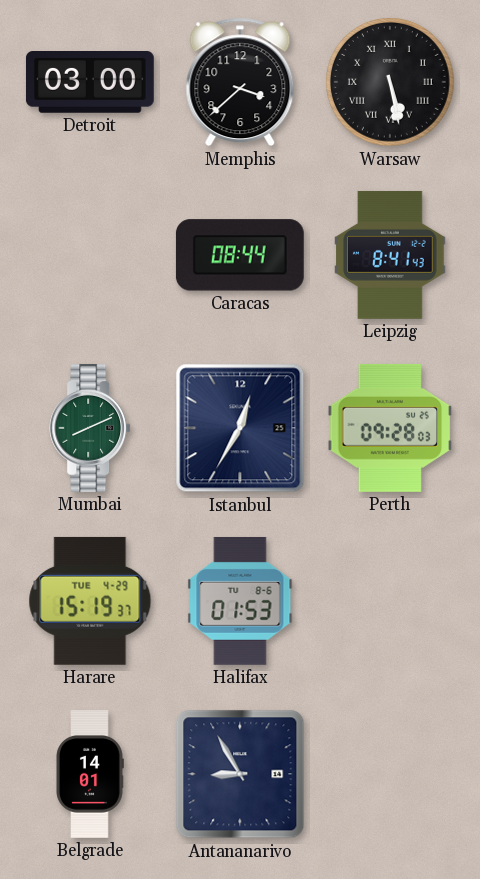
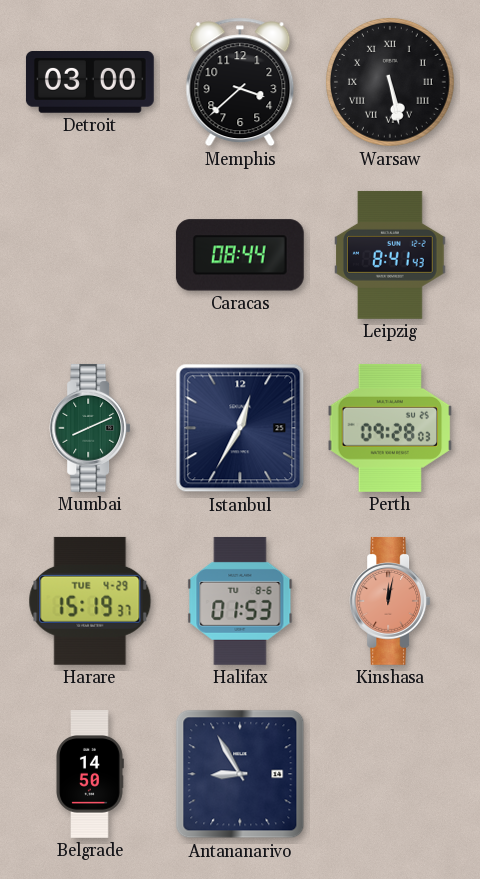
Kinshasa: none -> 12:02
Belgrade: 14:01 -> 14:50
